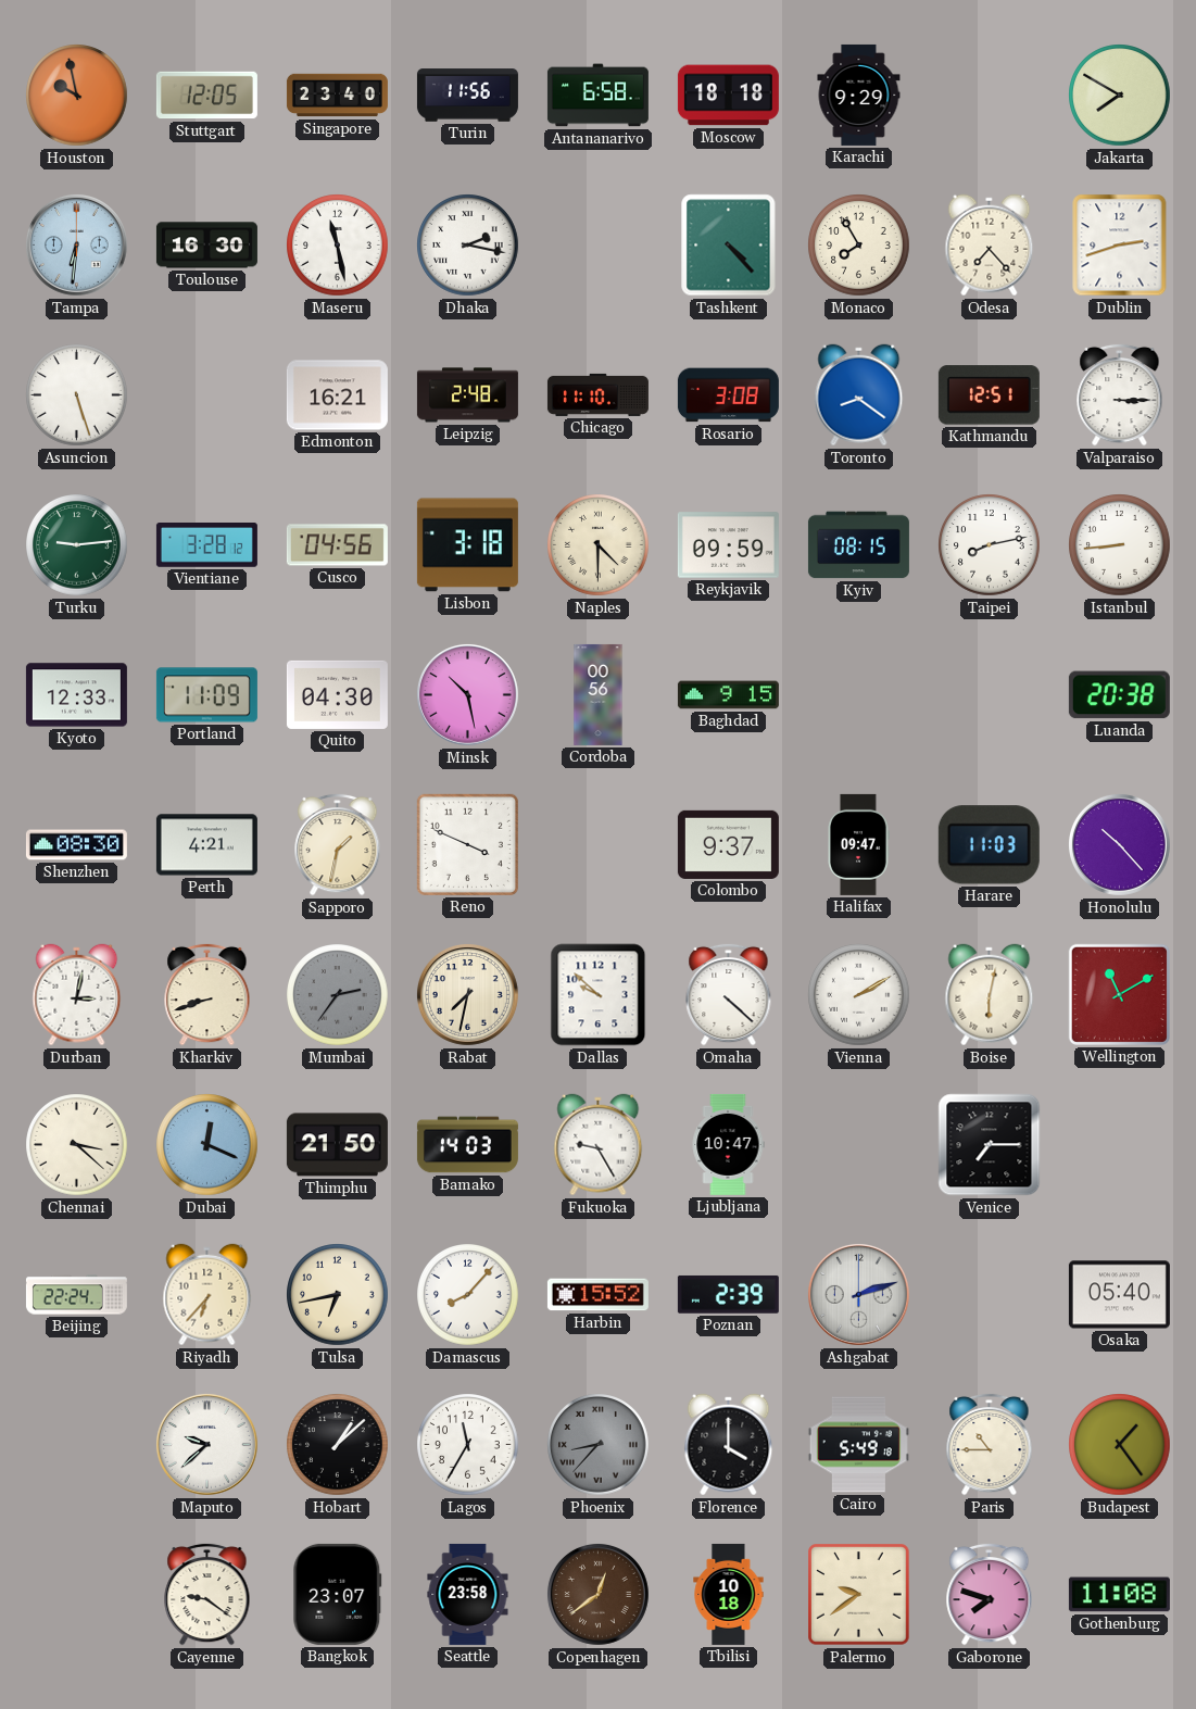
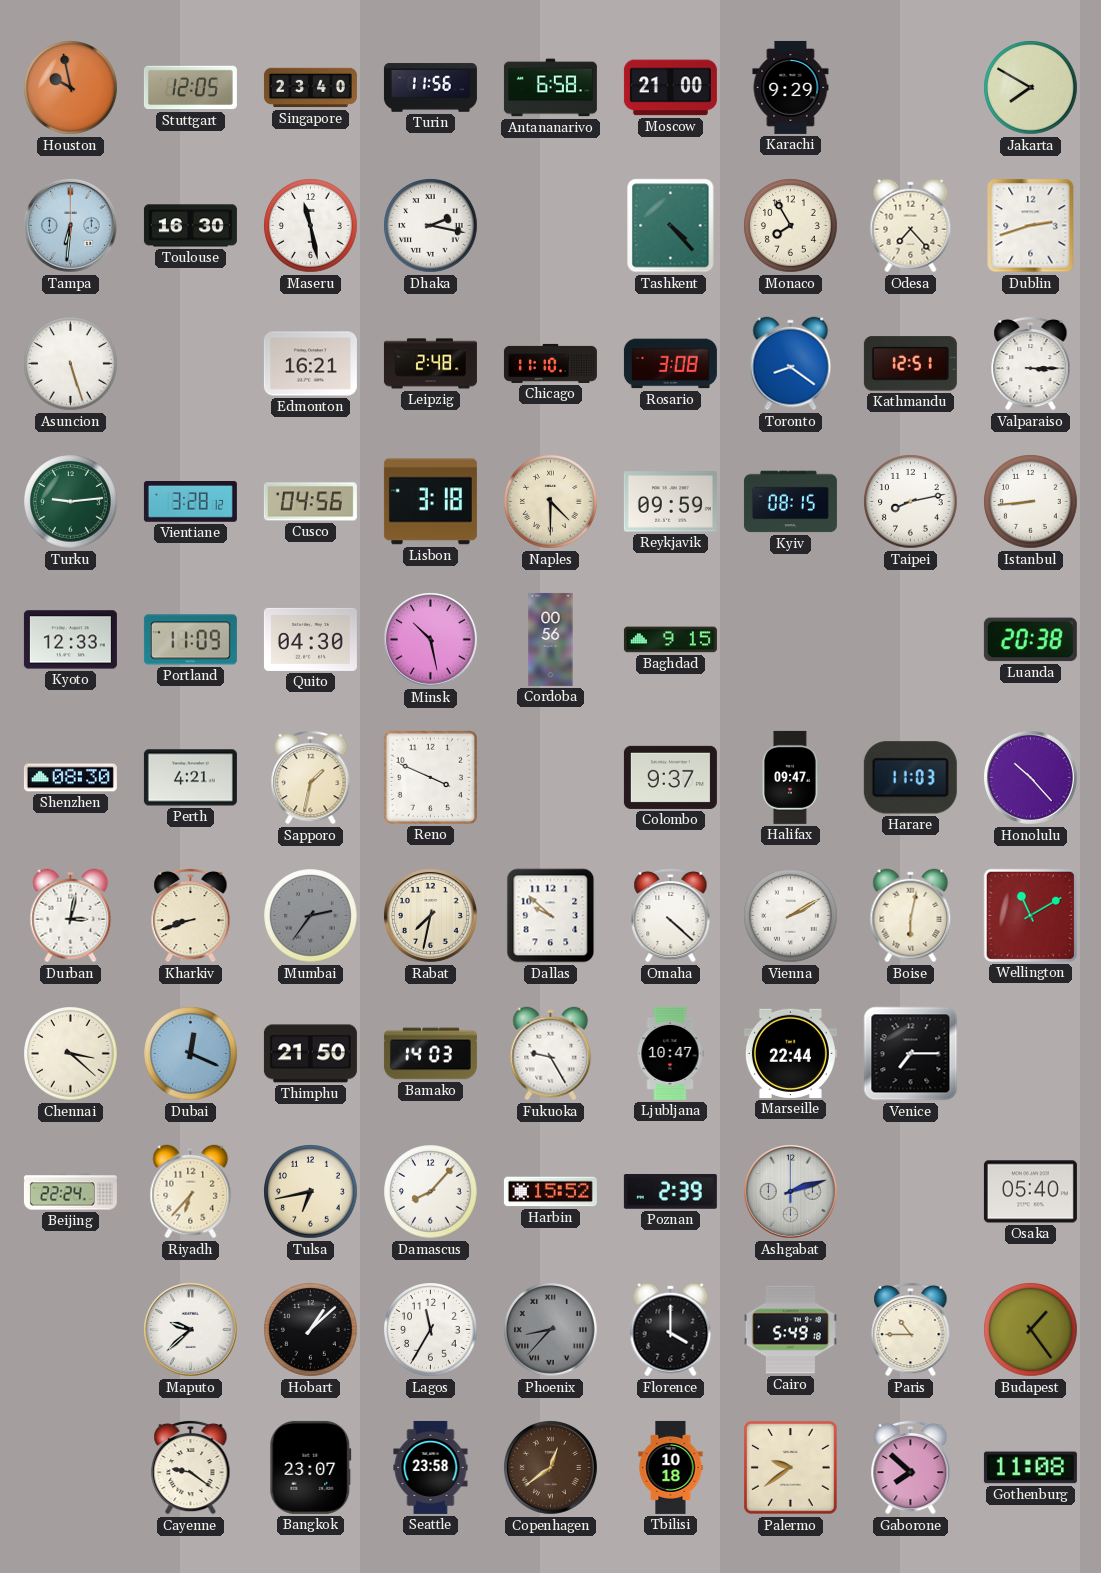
Moscow: 18:18 -> 21:00
Marseille: none -> 22:44
Gaborone: 7:48 -> 7:52
